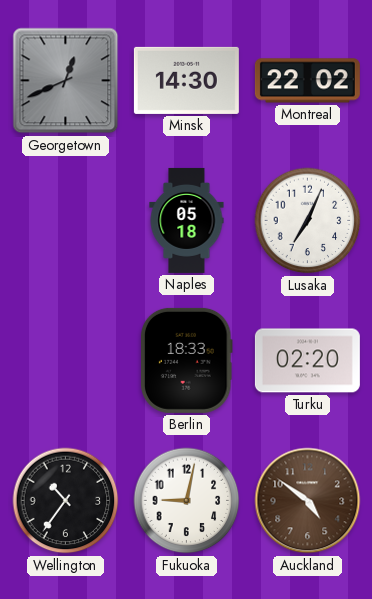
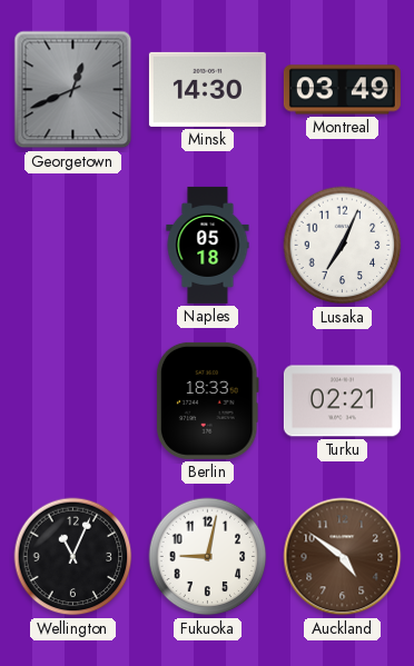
Montreal: 22:02 -> 03:49
Turku: 02:20 -> 02:21
Wellington: 10:36 -> 11:04
